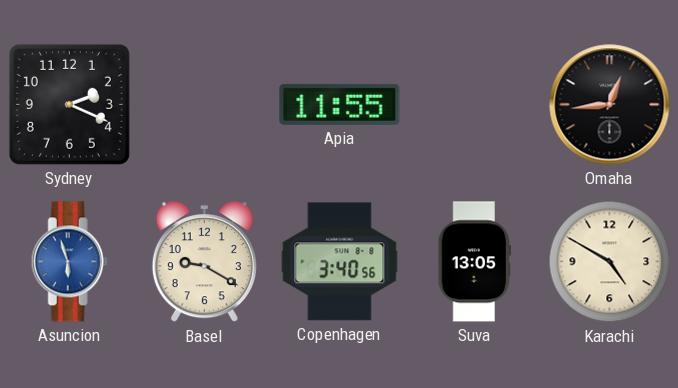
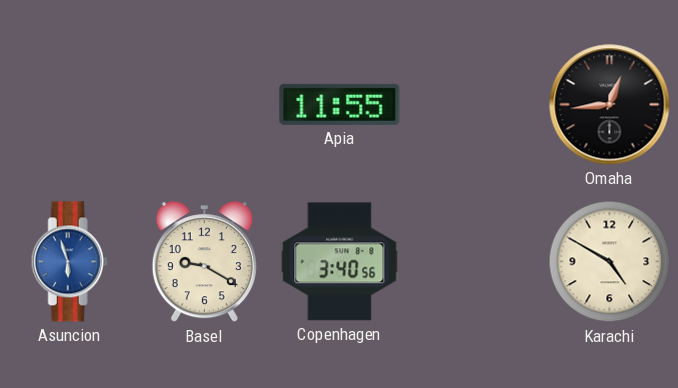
Sydney: 2:19 -> none
Suva: 13:05 -> none
